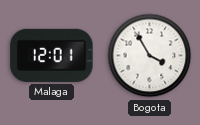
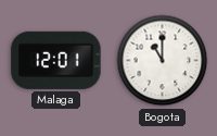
Bogota: 3:55 -> 11:00
